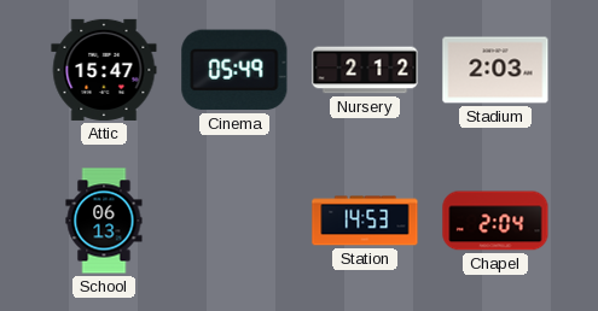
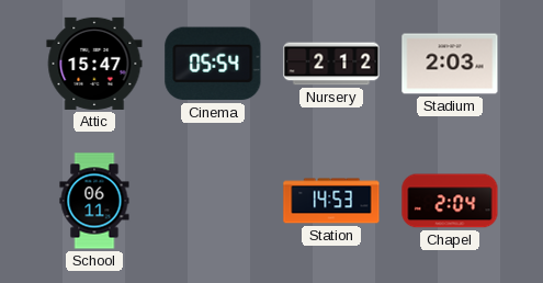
Cinema: 05:49 -> 05:54
School: 06:13 -> 06:11
